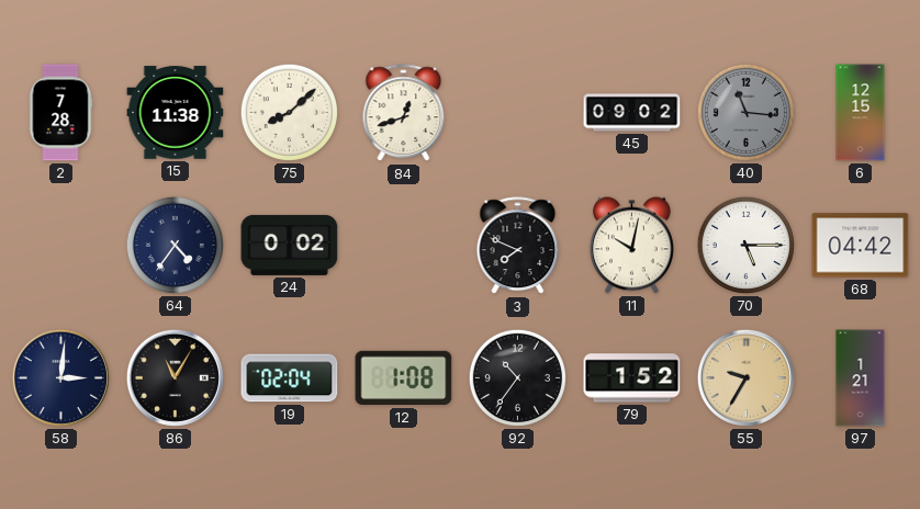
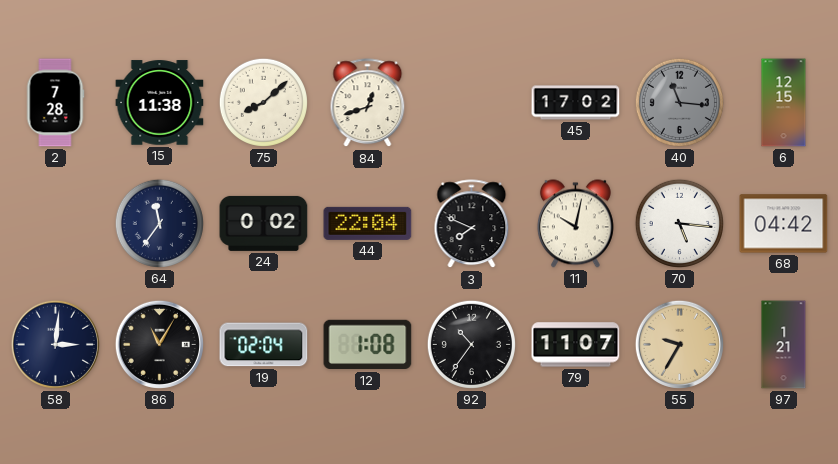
45: 09:02 -> 17:02
64: 4:36 -> 11:36
44: none -> 22:04
70: 5:15 -> 5:16
79: 1:52 -> 11:07
